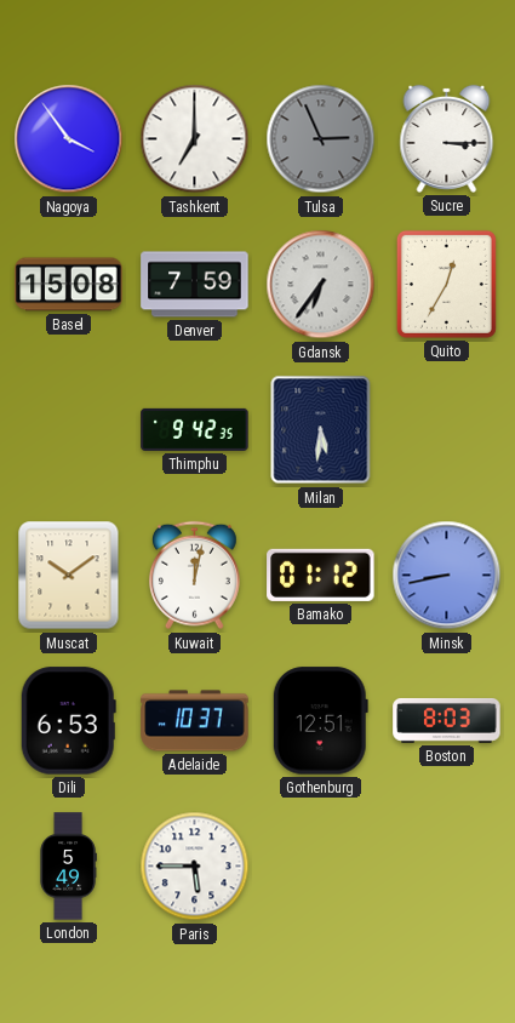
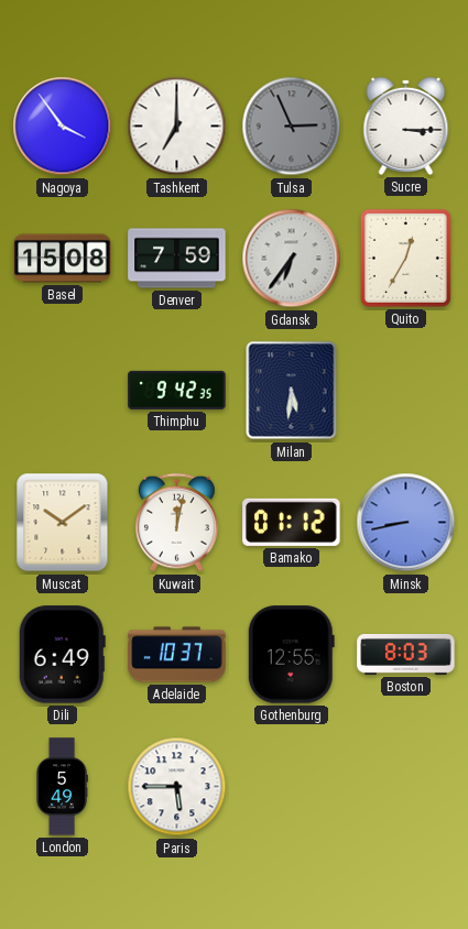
Dili: 6:53 -> 6:49
Gothenburg: 12:51 -> 12:55
